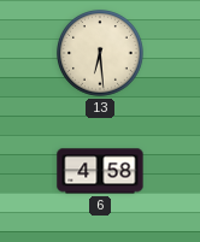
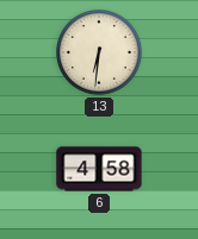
13: 6:29 -> 6:31
